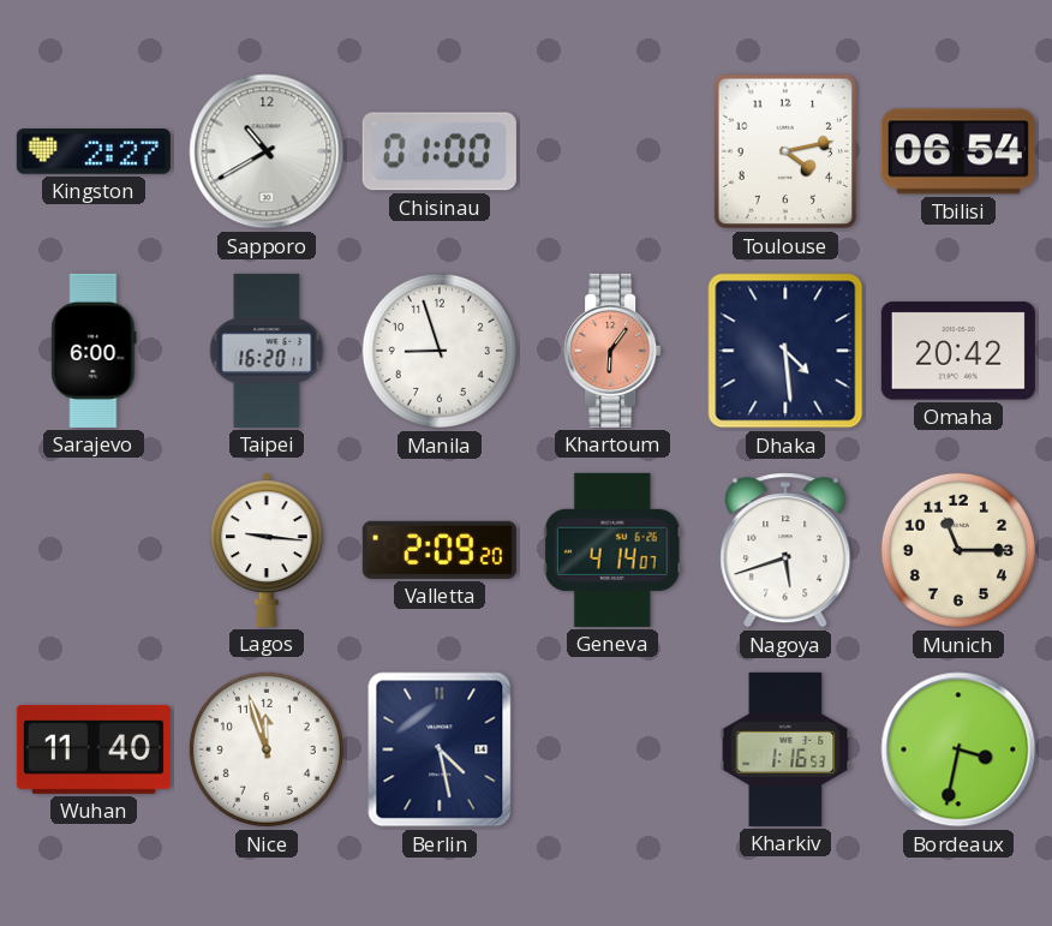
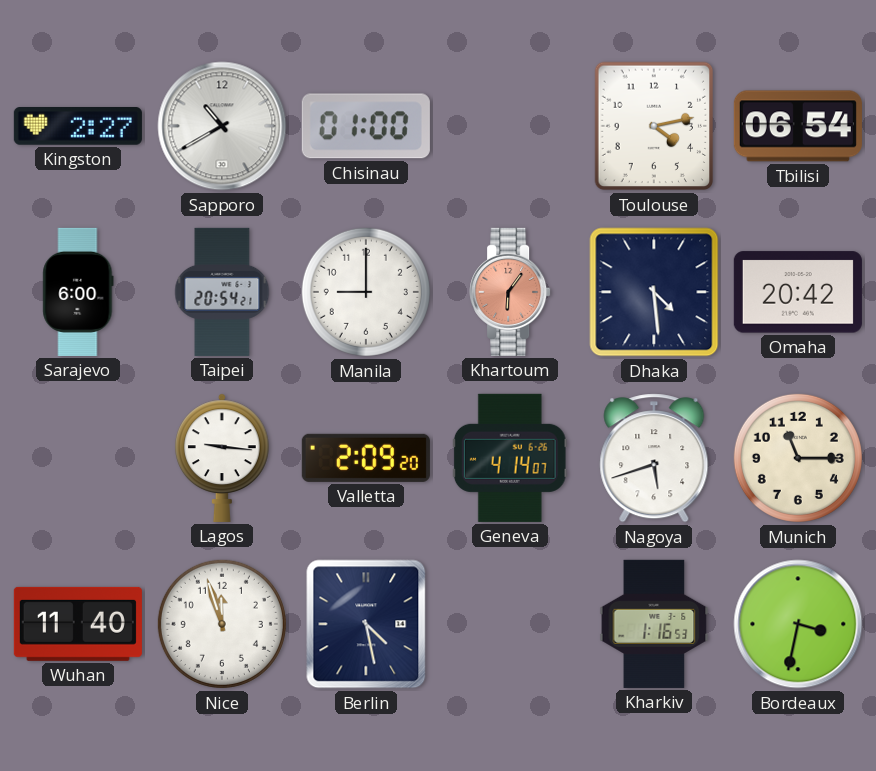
Taipei: 16:20 -> 20:54
Manila: 8:57 -> 9:00
